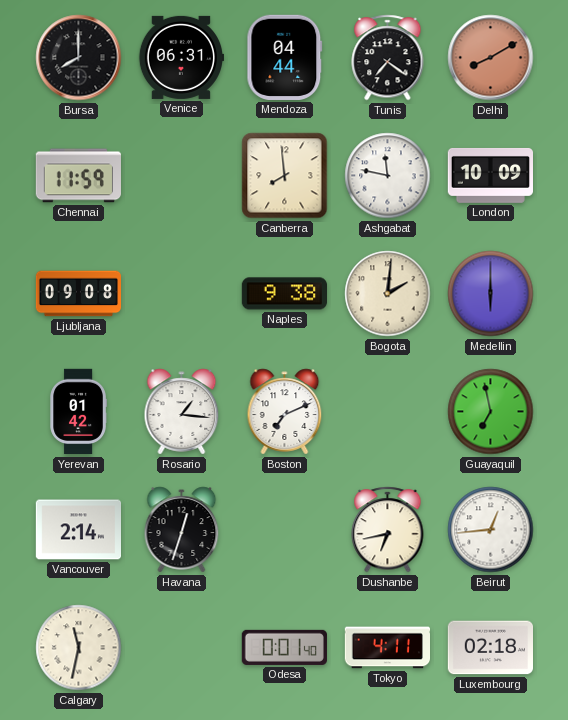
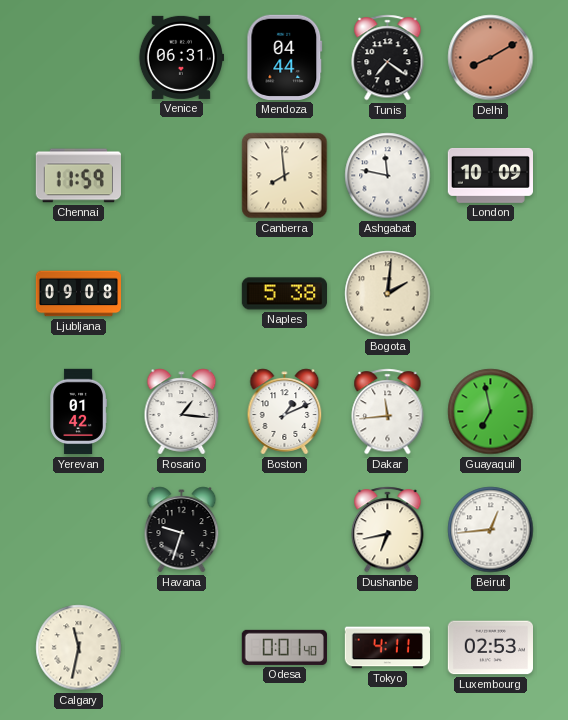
Bursa: 8:00 -> none
Naples: 9:38 -> 5:38
Medellin: 6:00 -> none
Boston: 7:11 -> 1:11
Dakar: none -> 11:44
Vancouver: 2:14 -> none
Havana: 12:33 -> 9:33
Luxembourg: 02:18 -> 02:53
